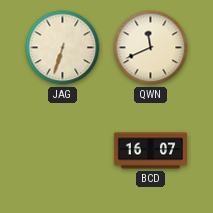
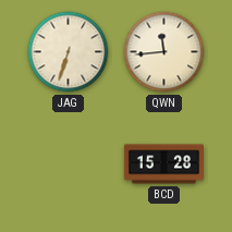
QWN: 11:41 -> 11:44
BCD: 16:07 -> 15:28
